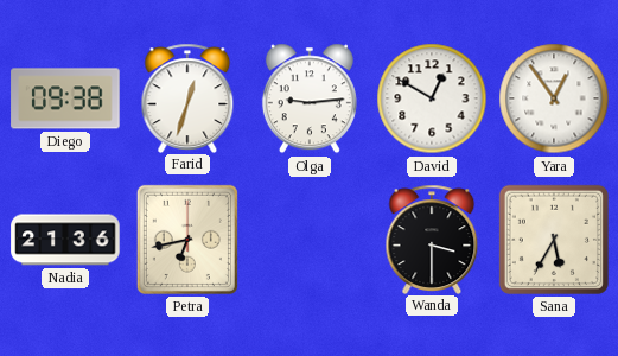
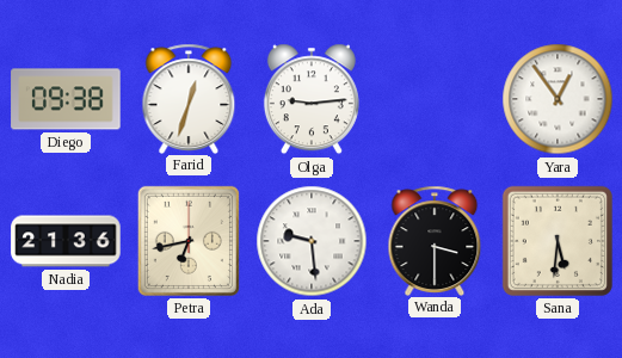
David: 12:50 -> none
Ada: none -> 9:29
Sana: 5:35 -> 5:31
